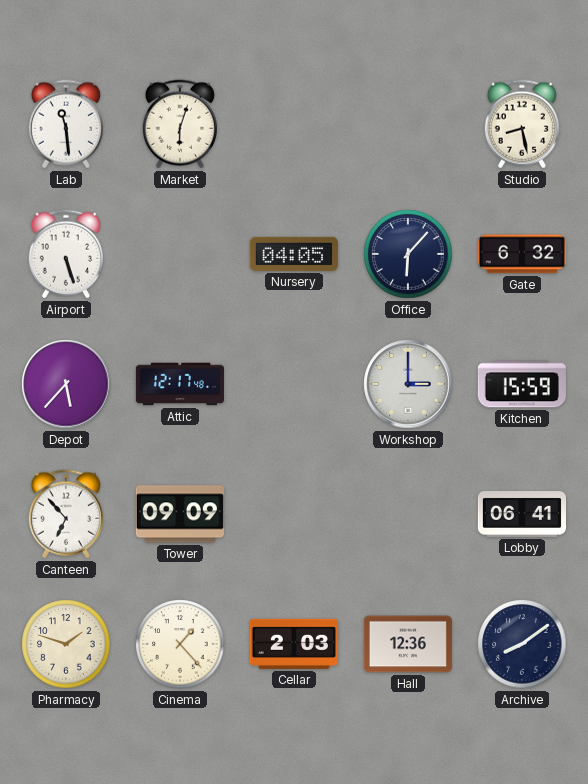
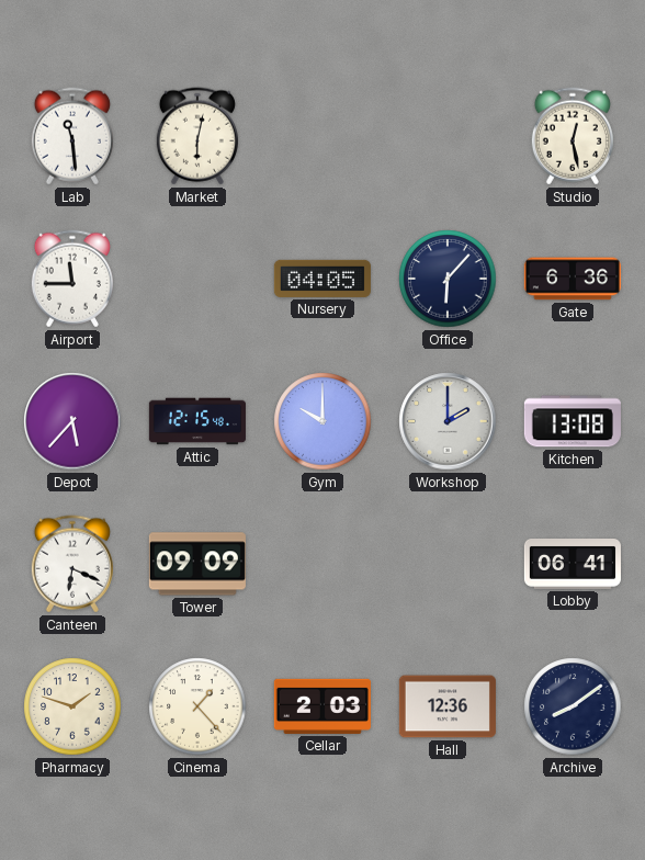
Market: 6:03 -> 6:02
Studio: 8:28 -> 12:28
Airport: 5:27 -> 11:45
Gate: 6:32 -> 6:36
Attic: 12:17 -> 12:15
Gym: none -> 10:00
Workshop: 3:00 -> 2:00
Kitchen: 15:59 -> 13:08
Canteen: 6:53 -> 6:19
